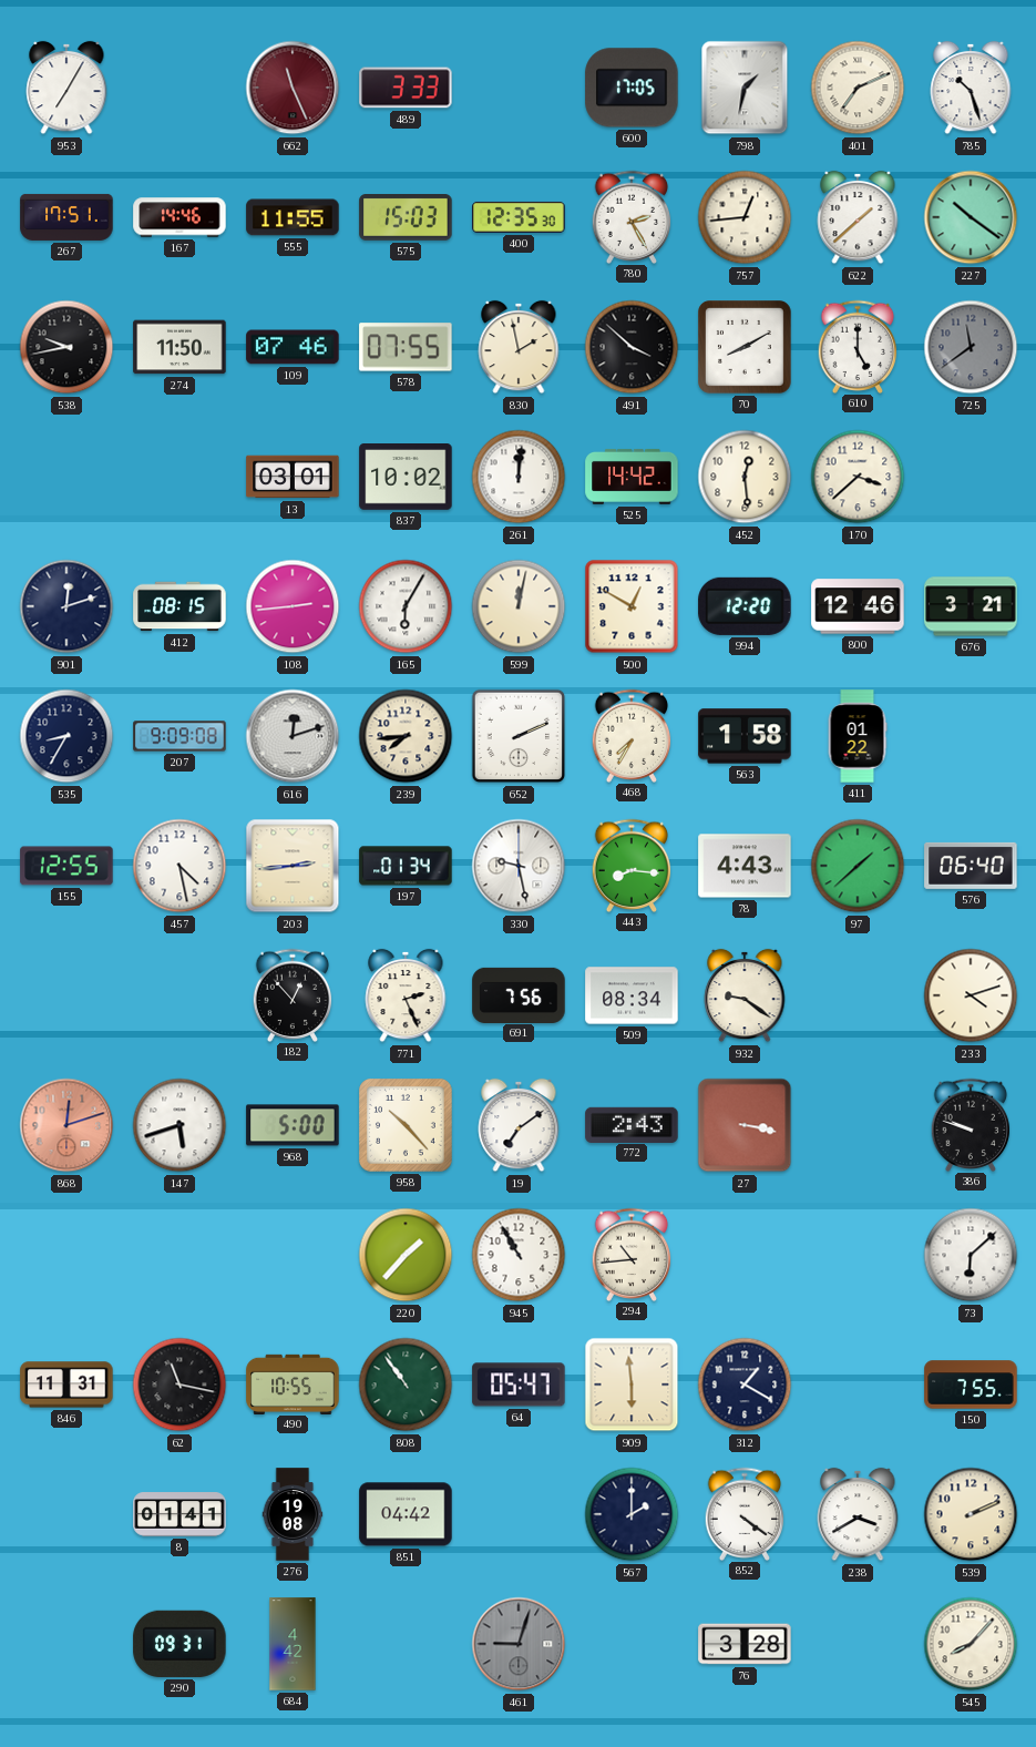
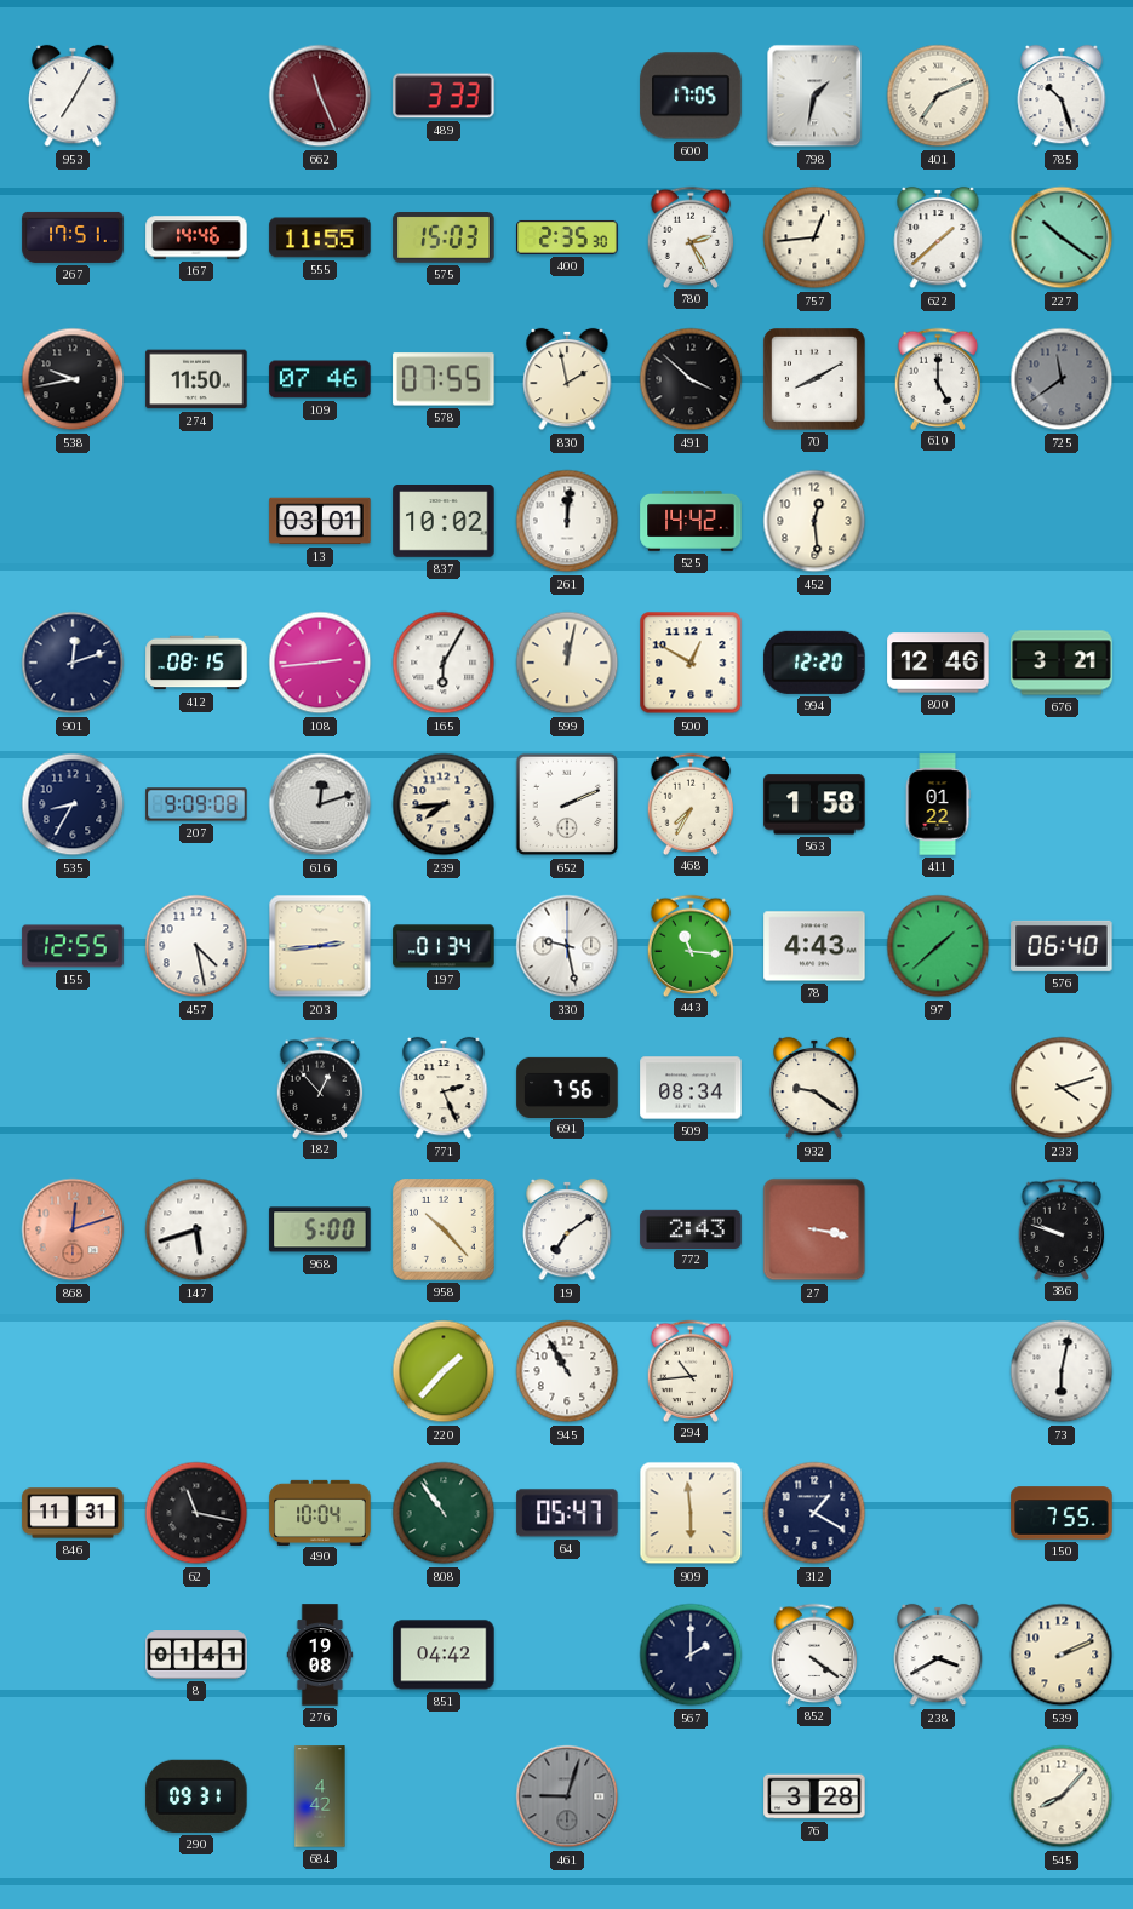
400: 12:35 -> 2:35
170: 3:38 -> none
443: 8:16 -> 11:16
73: 6:08 -> 6:02
490: 10:55 -> 10:04
